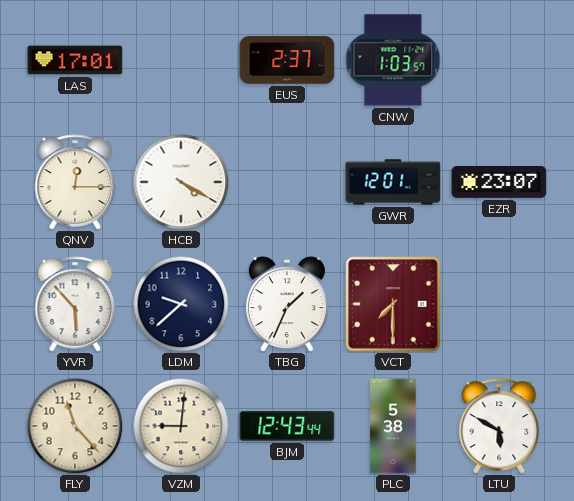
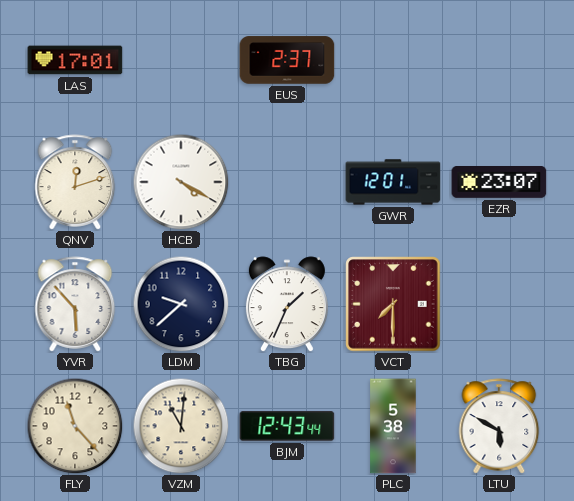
CNW: 1:03 -> none
QNV: 12:15 -> 12:12
VZM: 9:01 -> 11:01
